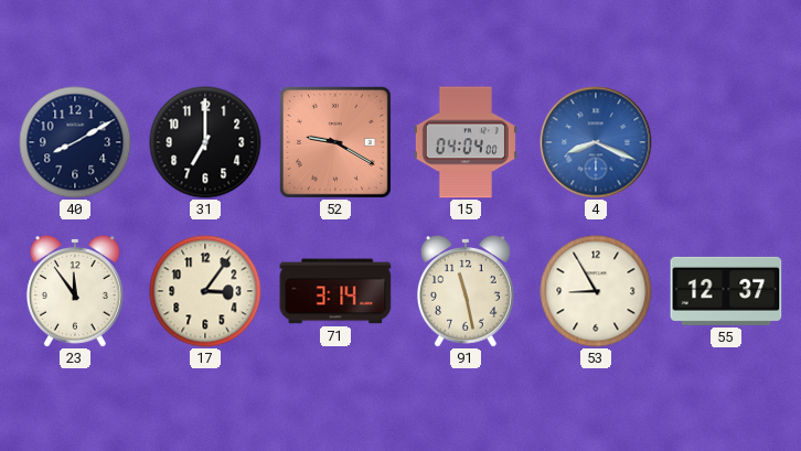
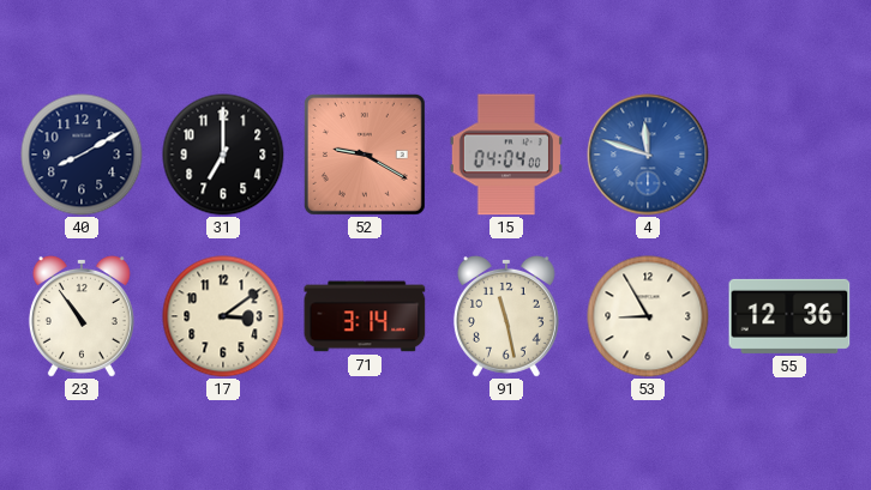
4: 8:19 -> 11:48
23: 11:54 -> 10:54
17: 3:06 -> 3:09
55: 12:37 -> 12:36
